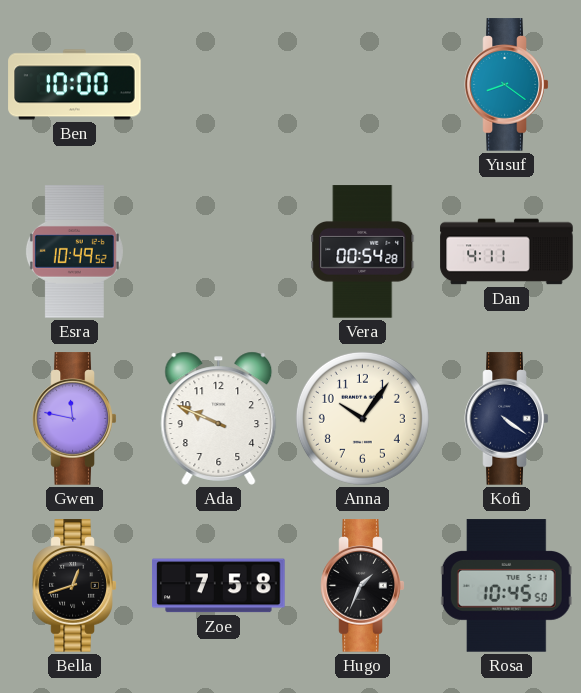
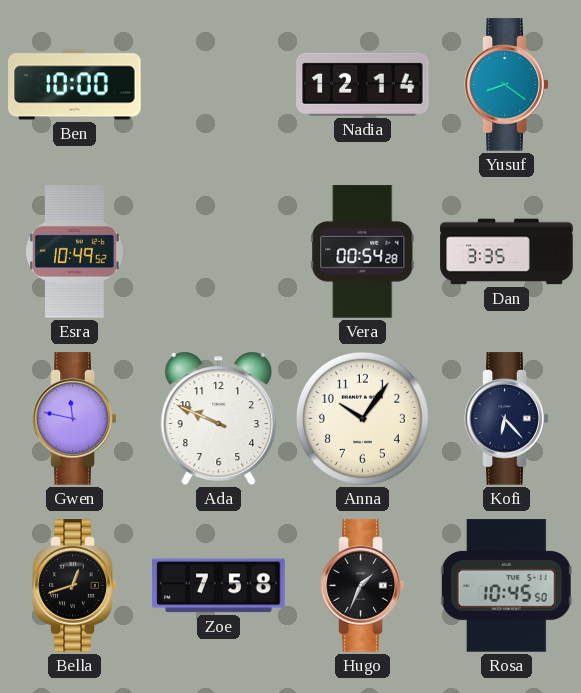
Nadia: none -> 12:14
Dan: 4:11 -> 3:35
Kofi: 4:21 -> 6:23
